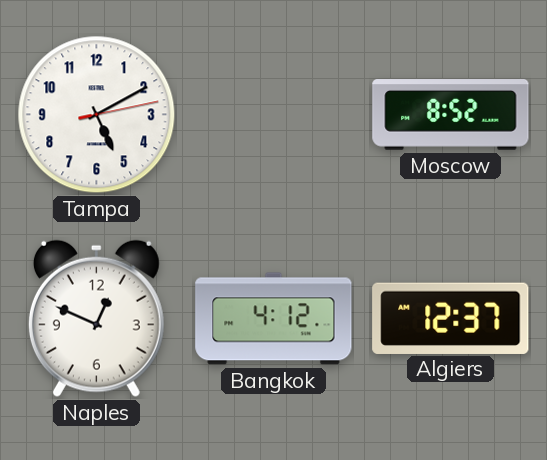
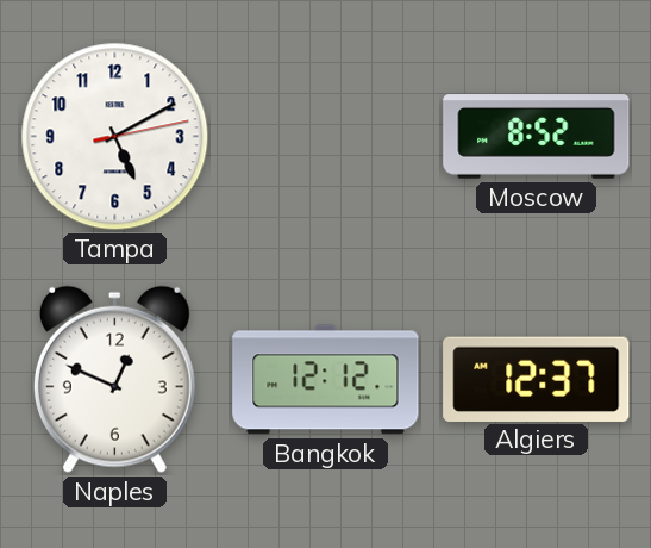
Bangkok: 4:12 -> 12:12
